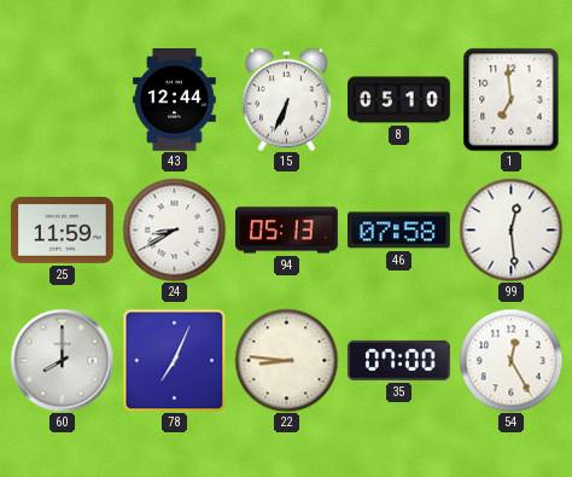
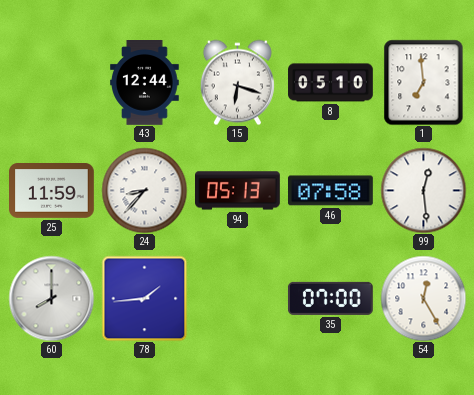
15: 6:34 -> 6:18
24: 8:40 -> 8:37
78: 7:04 -> 1:44
22: 8:46 -> none
